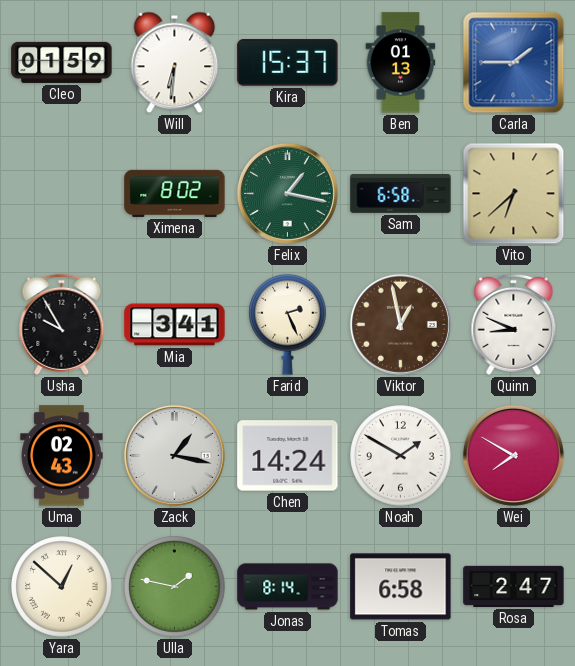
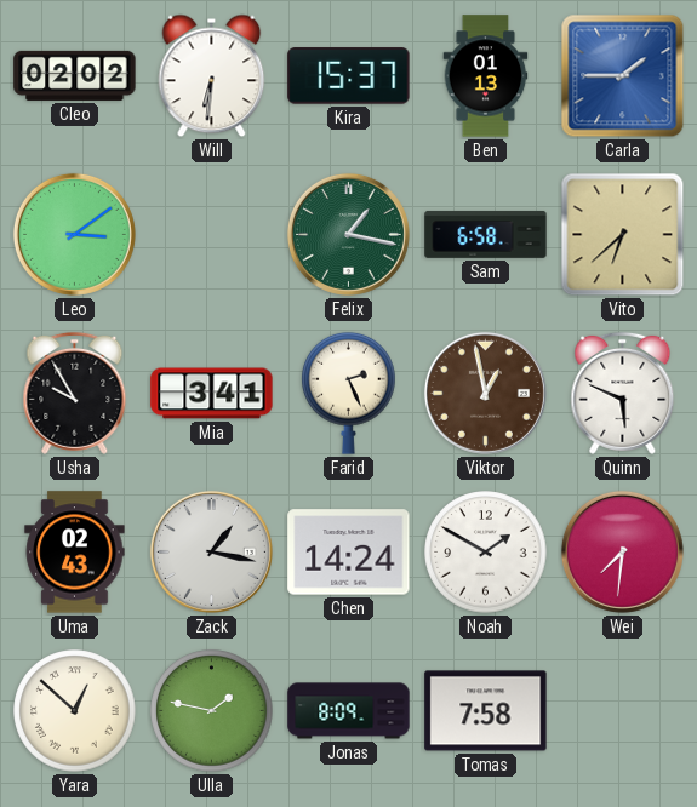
Cleo: 01:59 -> 02:02
Leo: none -> 3:09
Ximena: 8:02 -> none
Quinn: 8:49 -> 5:49
Wei: 7:50 -> 7:31
Jonas: 8:14 -> 8:09
Tomas: 6:58 -> 7:58
Rosa: 2:47 -> none
